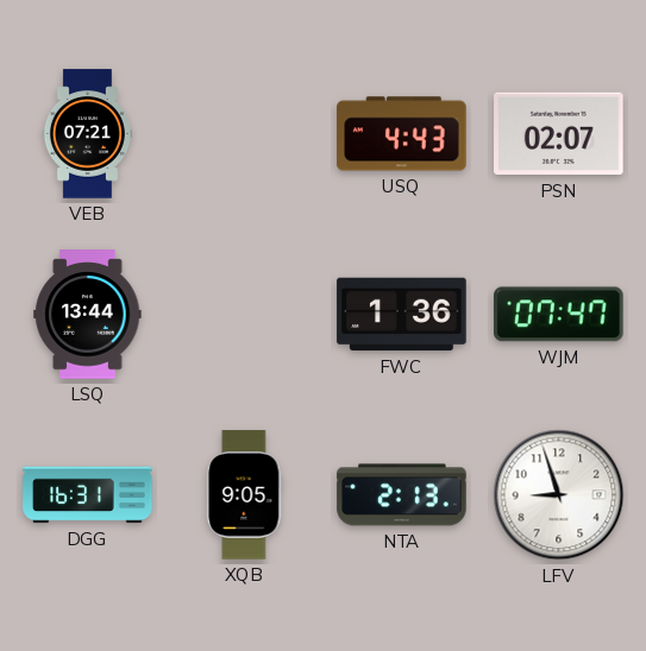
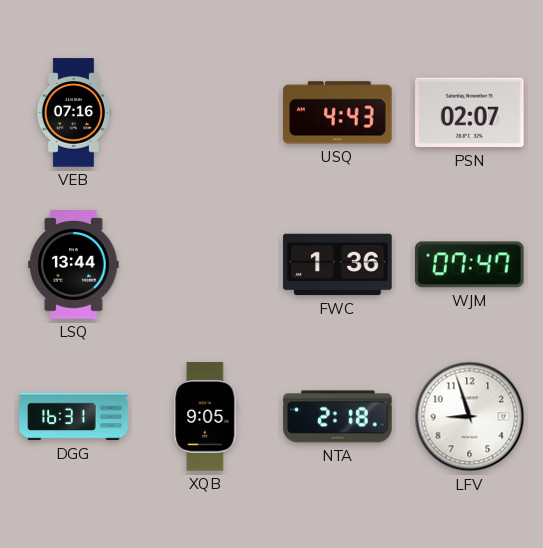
VEB: 07:21 -> 07:16
NTA: 2:13 -> 2:18
